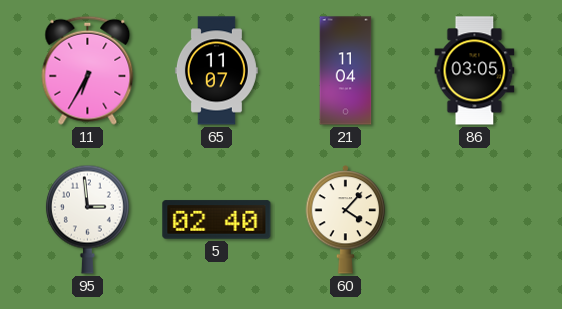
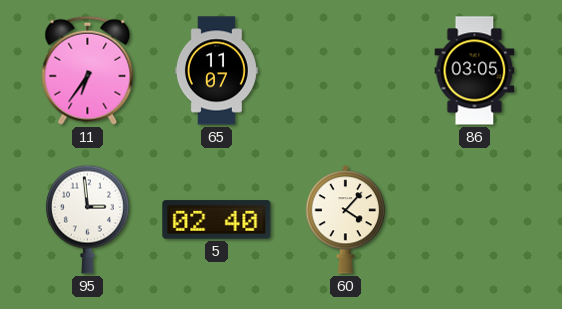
11: 6:35 -> 6:36
21: 11:04 -> none
